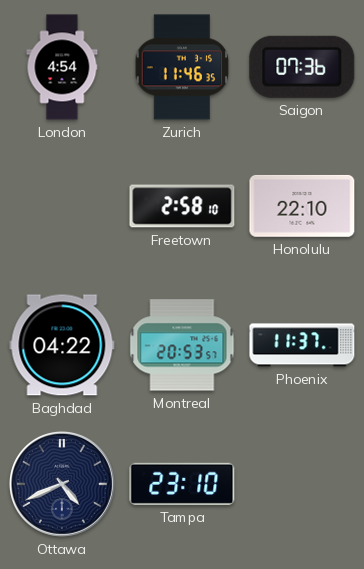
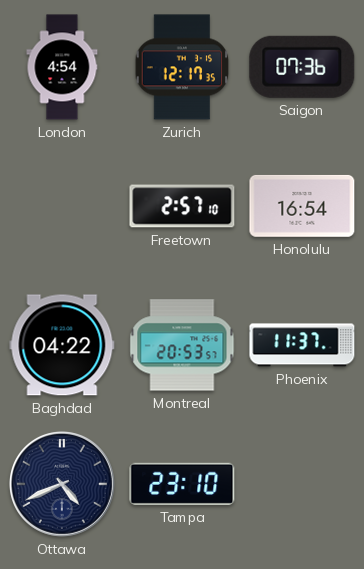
Zurich: 11:46 -> 12:17
Freetown: 2:58 -> 2:57
Honolulu: 22:10 -> 16:54
